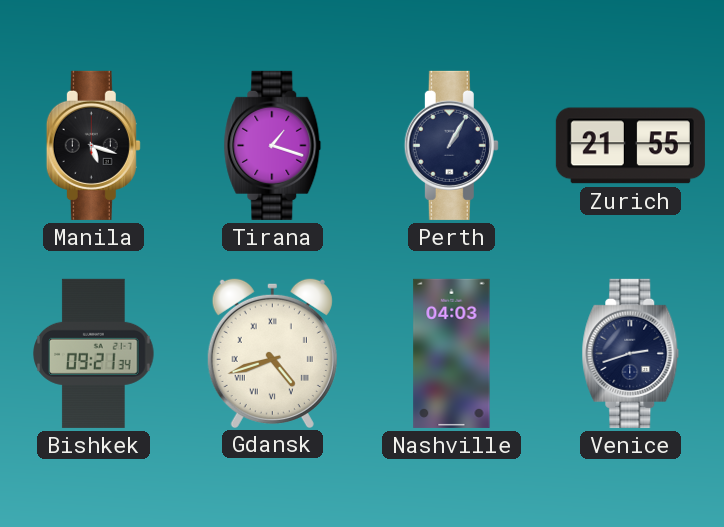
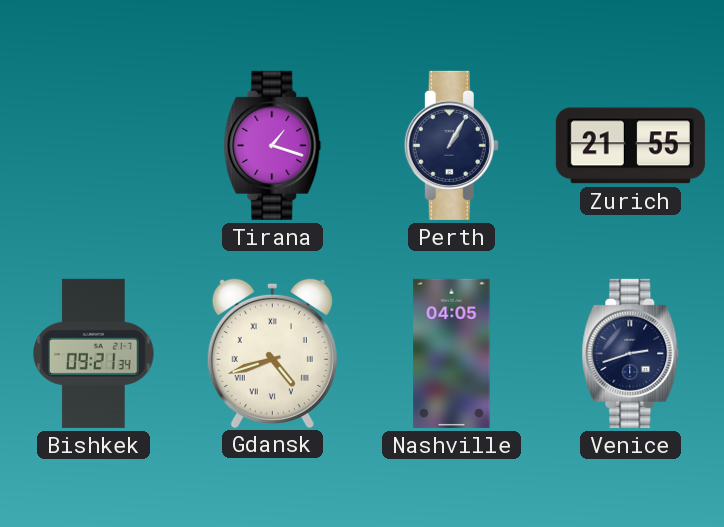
Manila: 5:18 -> none
Nashville: 04:03 -> 04:05
